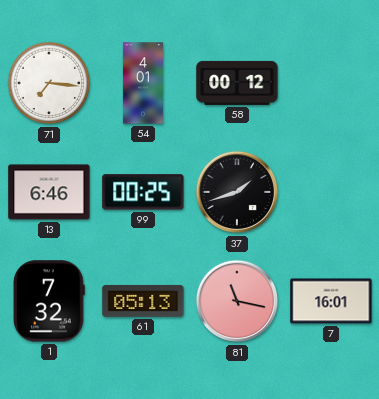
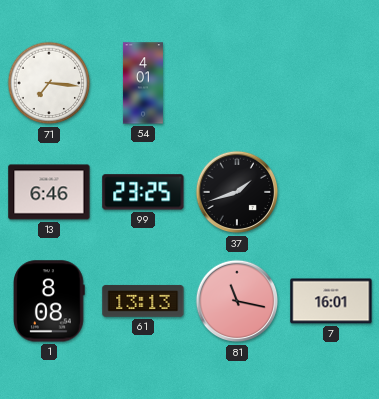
58: 00:12 -> none
99: 00:25 -> 23:25
1: 7:32 -> 8:08
61: 05:13 -> 13:13
